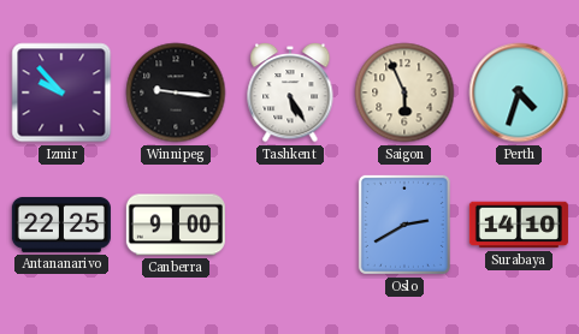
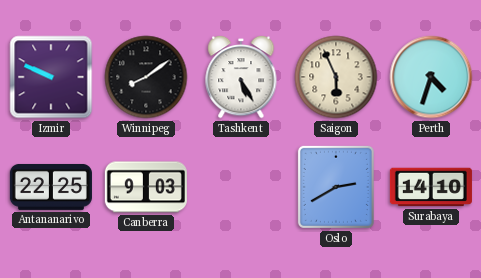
Izmir: 9:53 -> 9:49
Winnipeg: 9:16 -> 8:09
Canberra: 9:00 -> 9:03
